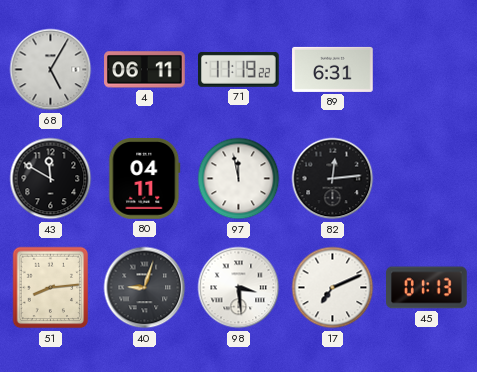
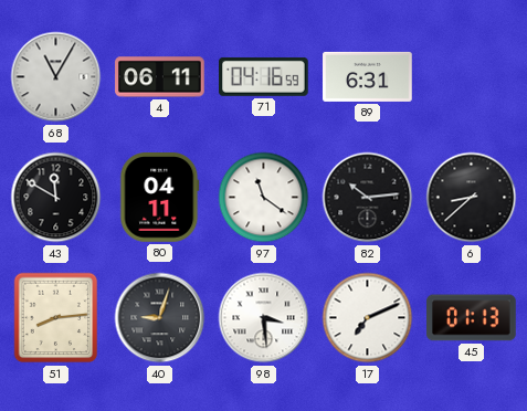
68: 5:05 -> 11:05
71: 11:19 -> 04:16
97: 11:58 -> 11:21
82: 12:14 -> 10:14
6: none -> 8:38
